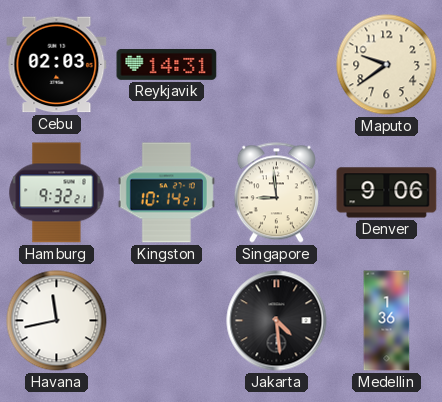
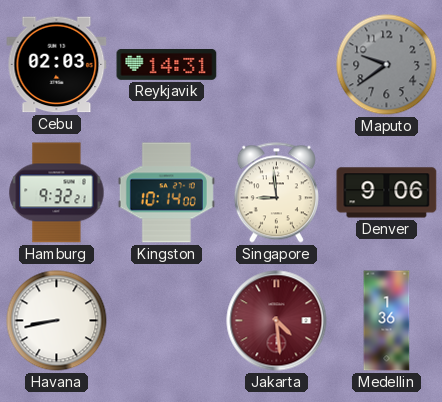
Maputo dial: cream -> grey
Kingston: 10:14:21 -> 10:14:00
Havana: 11:43 -> 8:43
Jakarta dial: black -> burgundy
